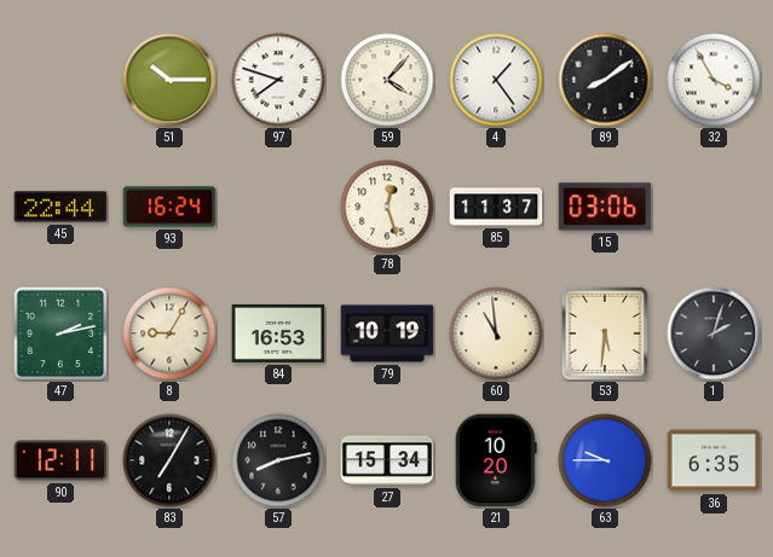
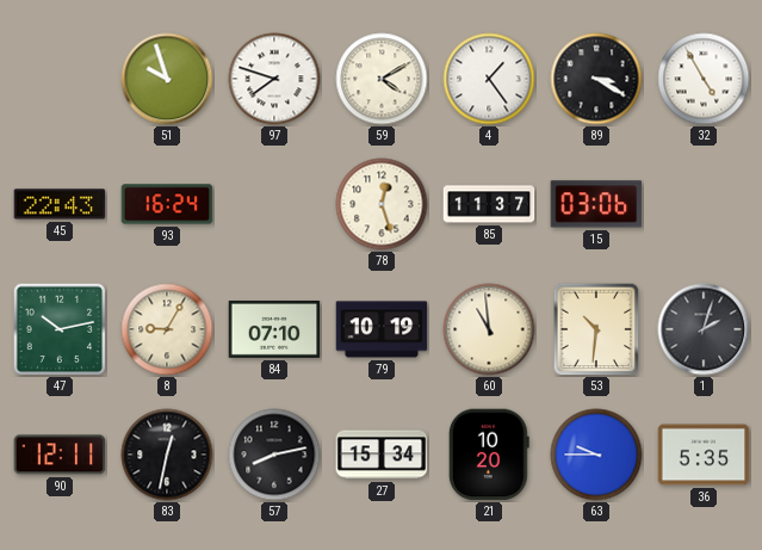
51: 10:15 -> 9:57
59: 4:07 -> 4:10
89: 8:09 -> 3:20
32: 3:55 -> 4:55
45: 22:44 -> 22:43
47: 2:13 -> 10:13
84: 16:53 -> 07:10
53: 5:31 -> 10:31
83: 7:05 -> 12:32
36: 6:35 -> 5:35
